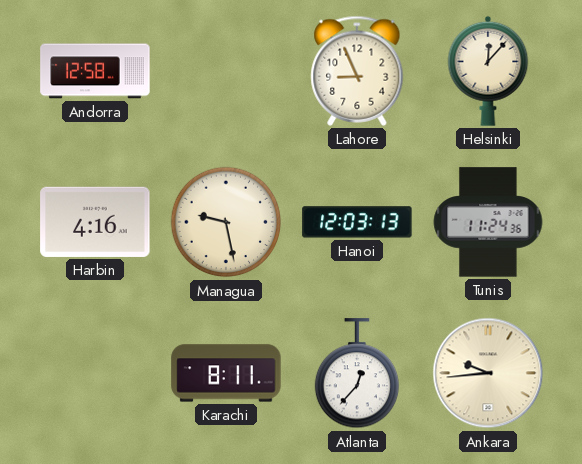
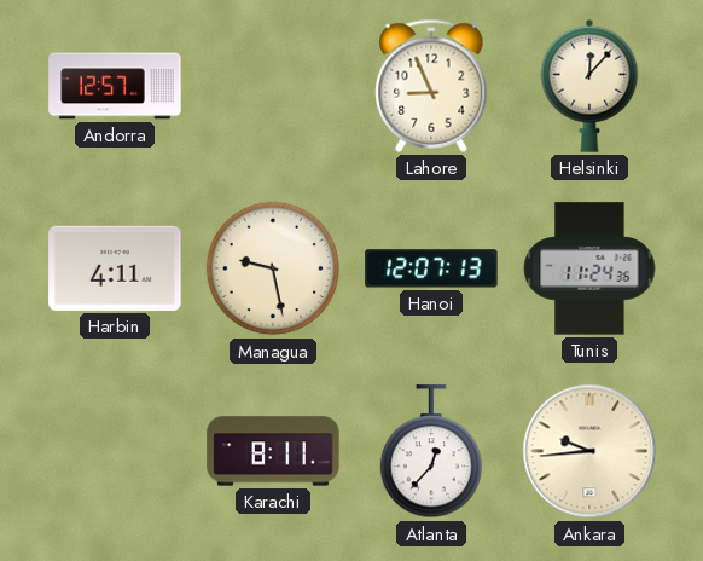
Andorra: 12:58 -> 12:57
Harbin: 4:16 -> 4:11
Hanoi: 12:03 -> 12:07
